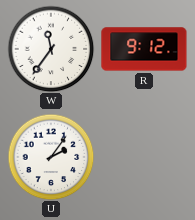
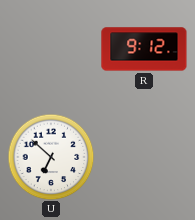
W: 11:36 -> none
U: 2:06 -> 6:52
